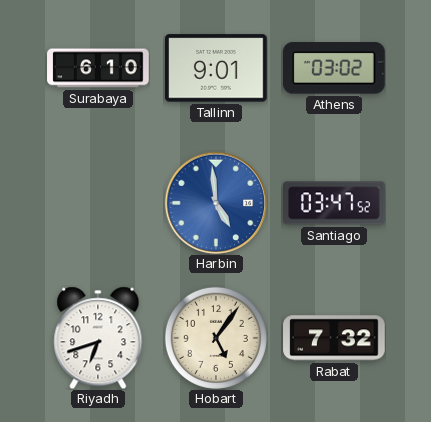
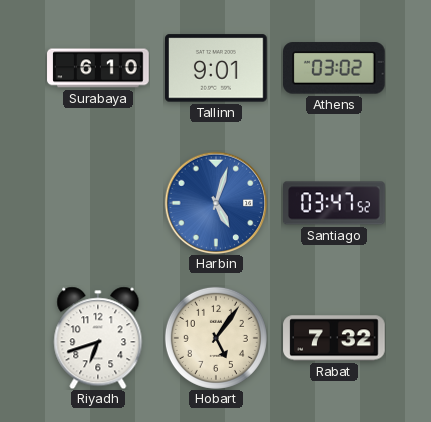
Harbin: 4:59 -> 5:03
